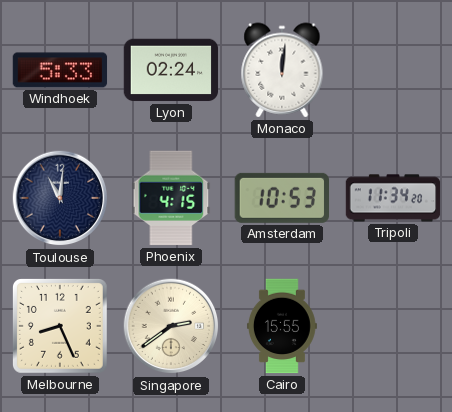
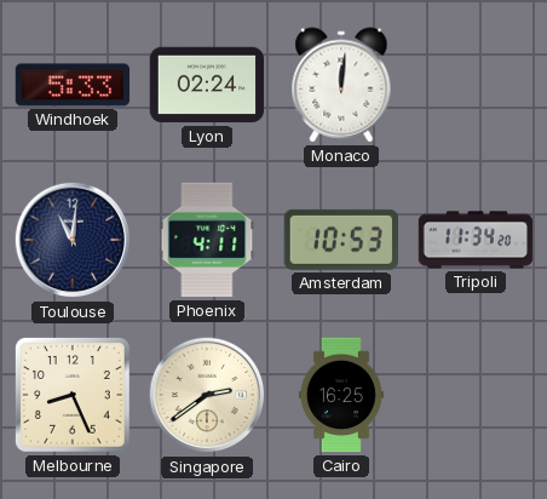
Phoenix: 4:15 -> 4:11
Cairo: 15:55 -> 16:25
